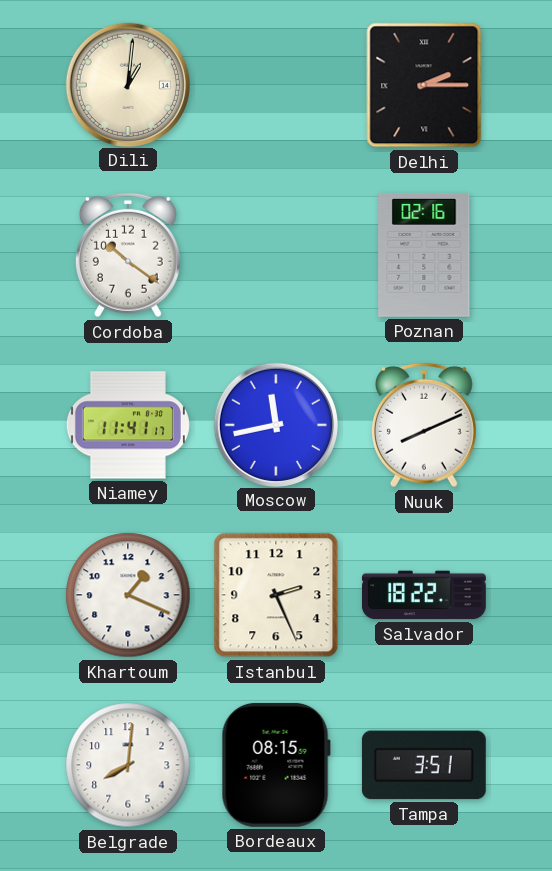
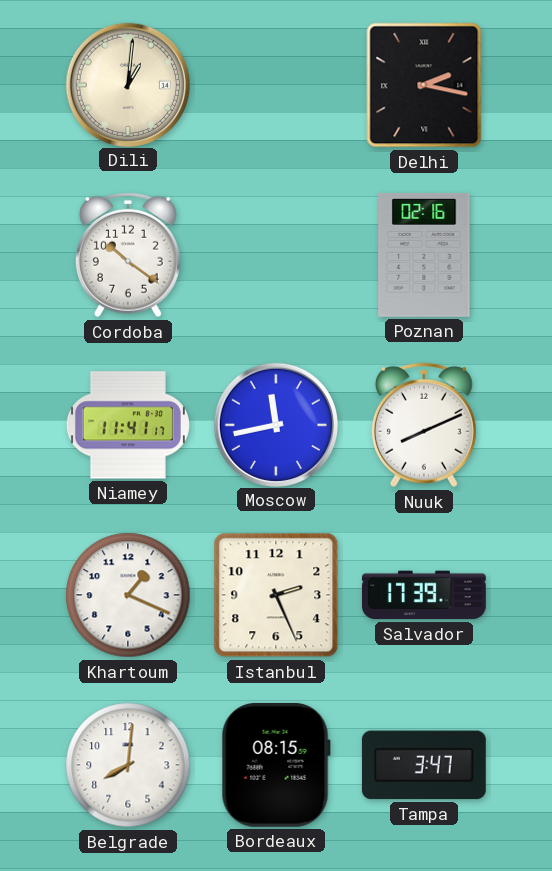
Delhi: 2:15 -> 2:17
Salvador: 18:22 -> 17:39
Tampa: 3:51 -> 3:47
